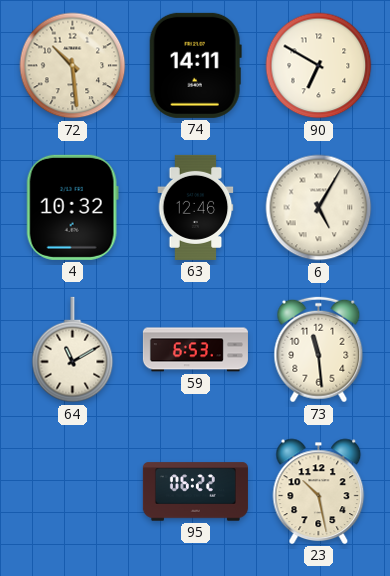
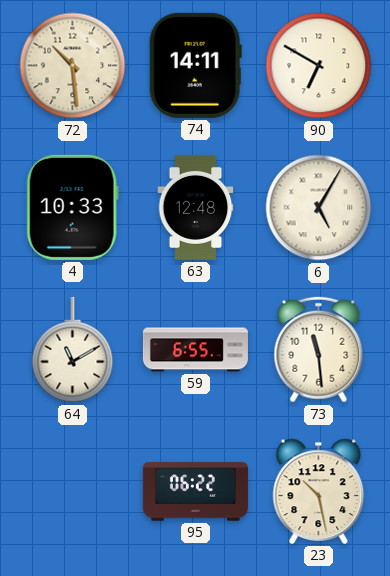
4: 10:32 -> 10:33
63: 12:46 -> 12:48
59: 6:53 -> 6:55
